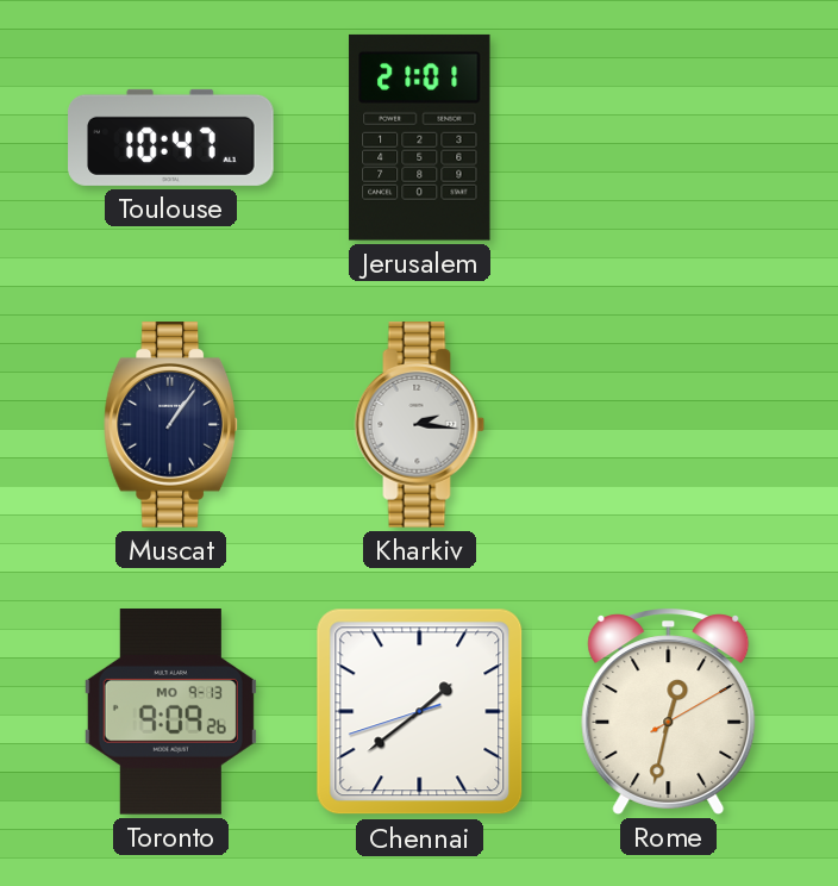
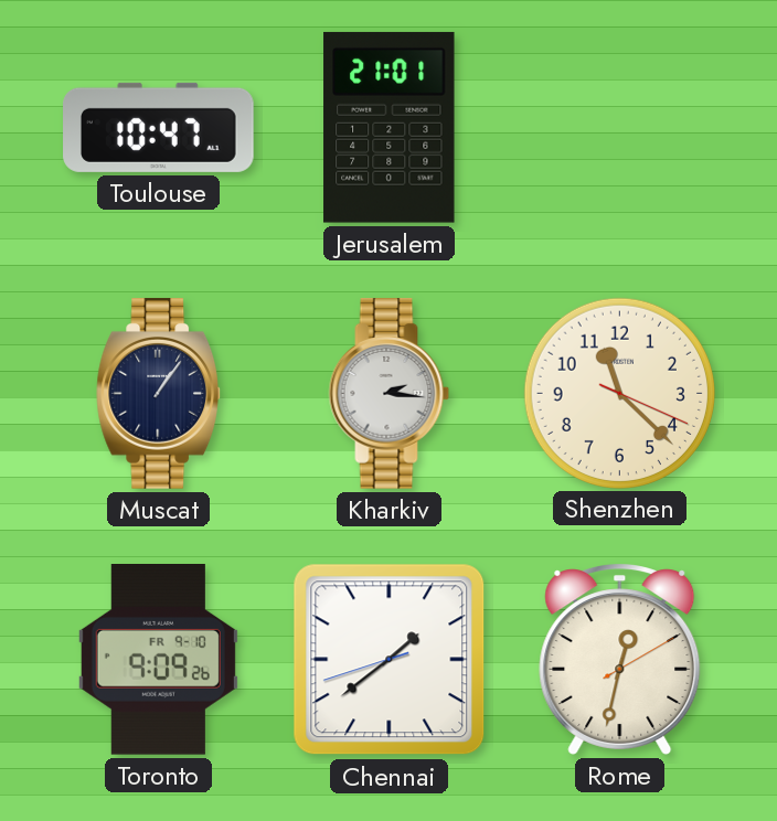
Shenzhen: none -> 11:22
Toronto date: MO 9-13 -> FR 9-10
